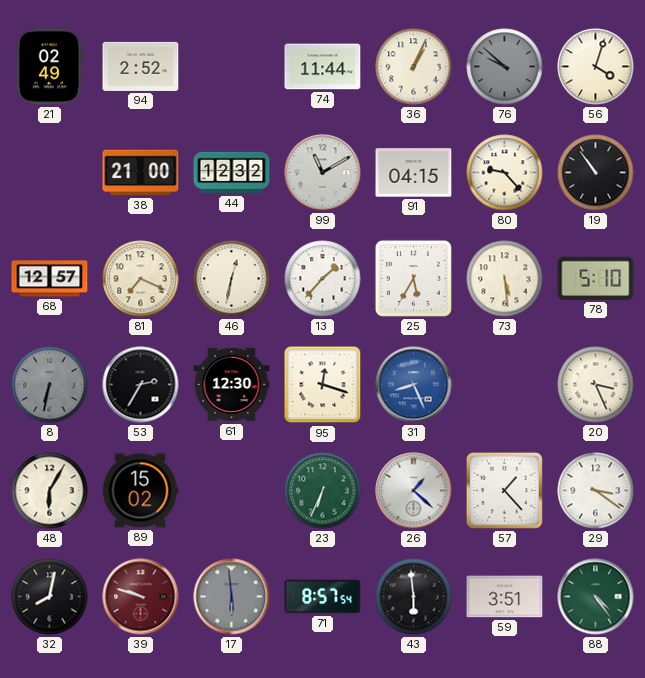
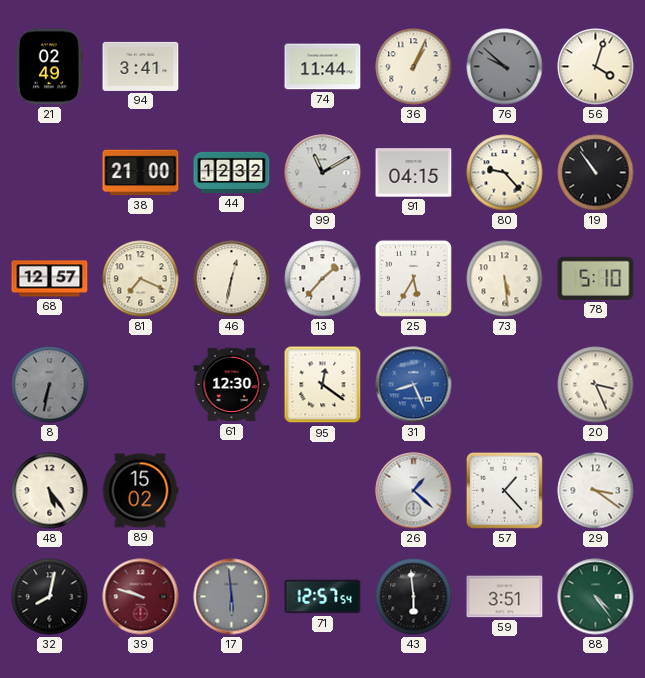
94: 2:52 -> 3:41
53: 2:35 -> none
95: 12:18 -> 12:21
48: 6:05 -> 5:24
23: 6:34 -> none
71: 8:57 -> 12:57
